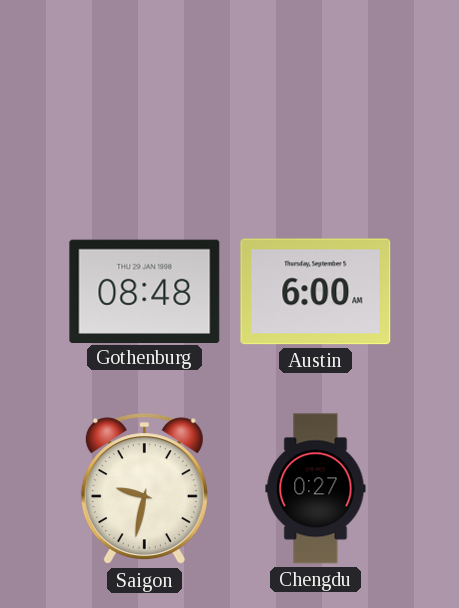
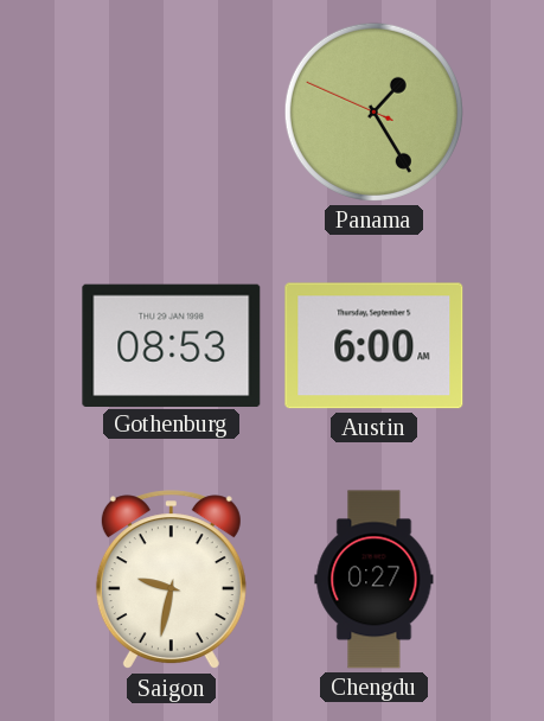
Panama: none -> 1:24
Gothenburg: 08:48 -> 08:53
